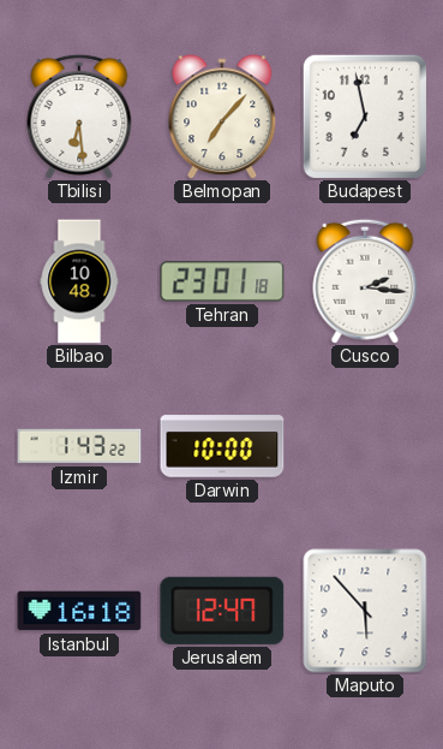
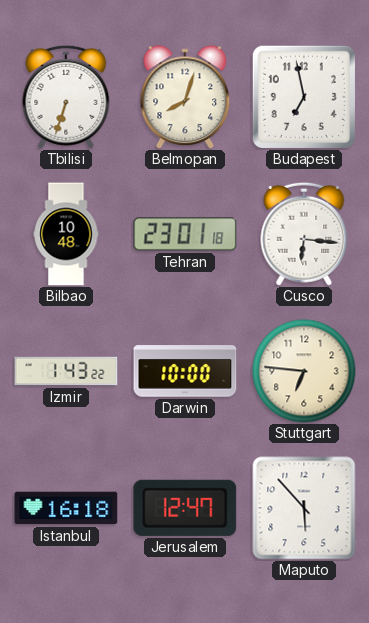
Tbilisi: 6:29 -> 6:33
Belmopan: 7:07 -> 8:03
Cusco: 2:16 -> 6:16
Stuttgart: none -> 6:46
